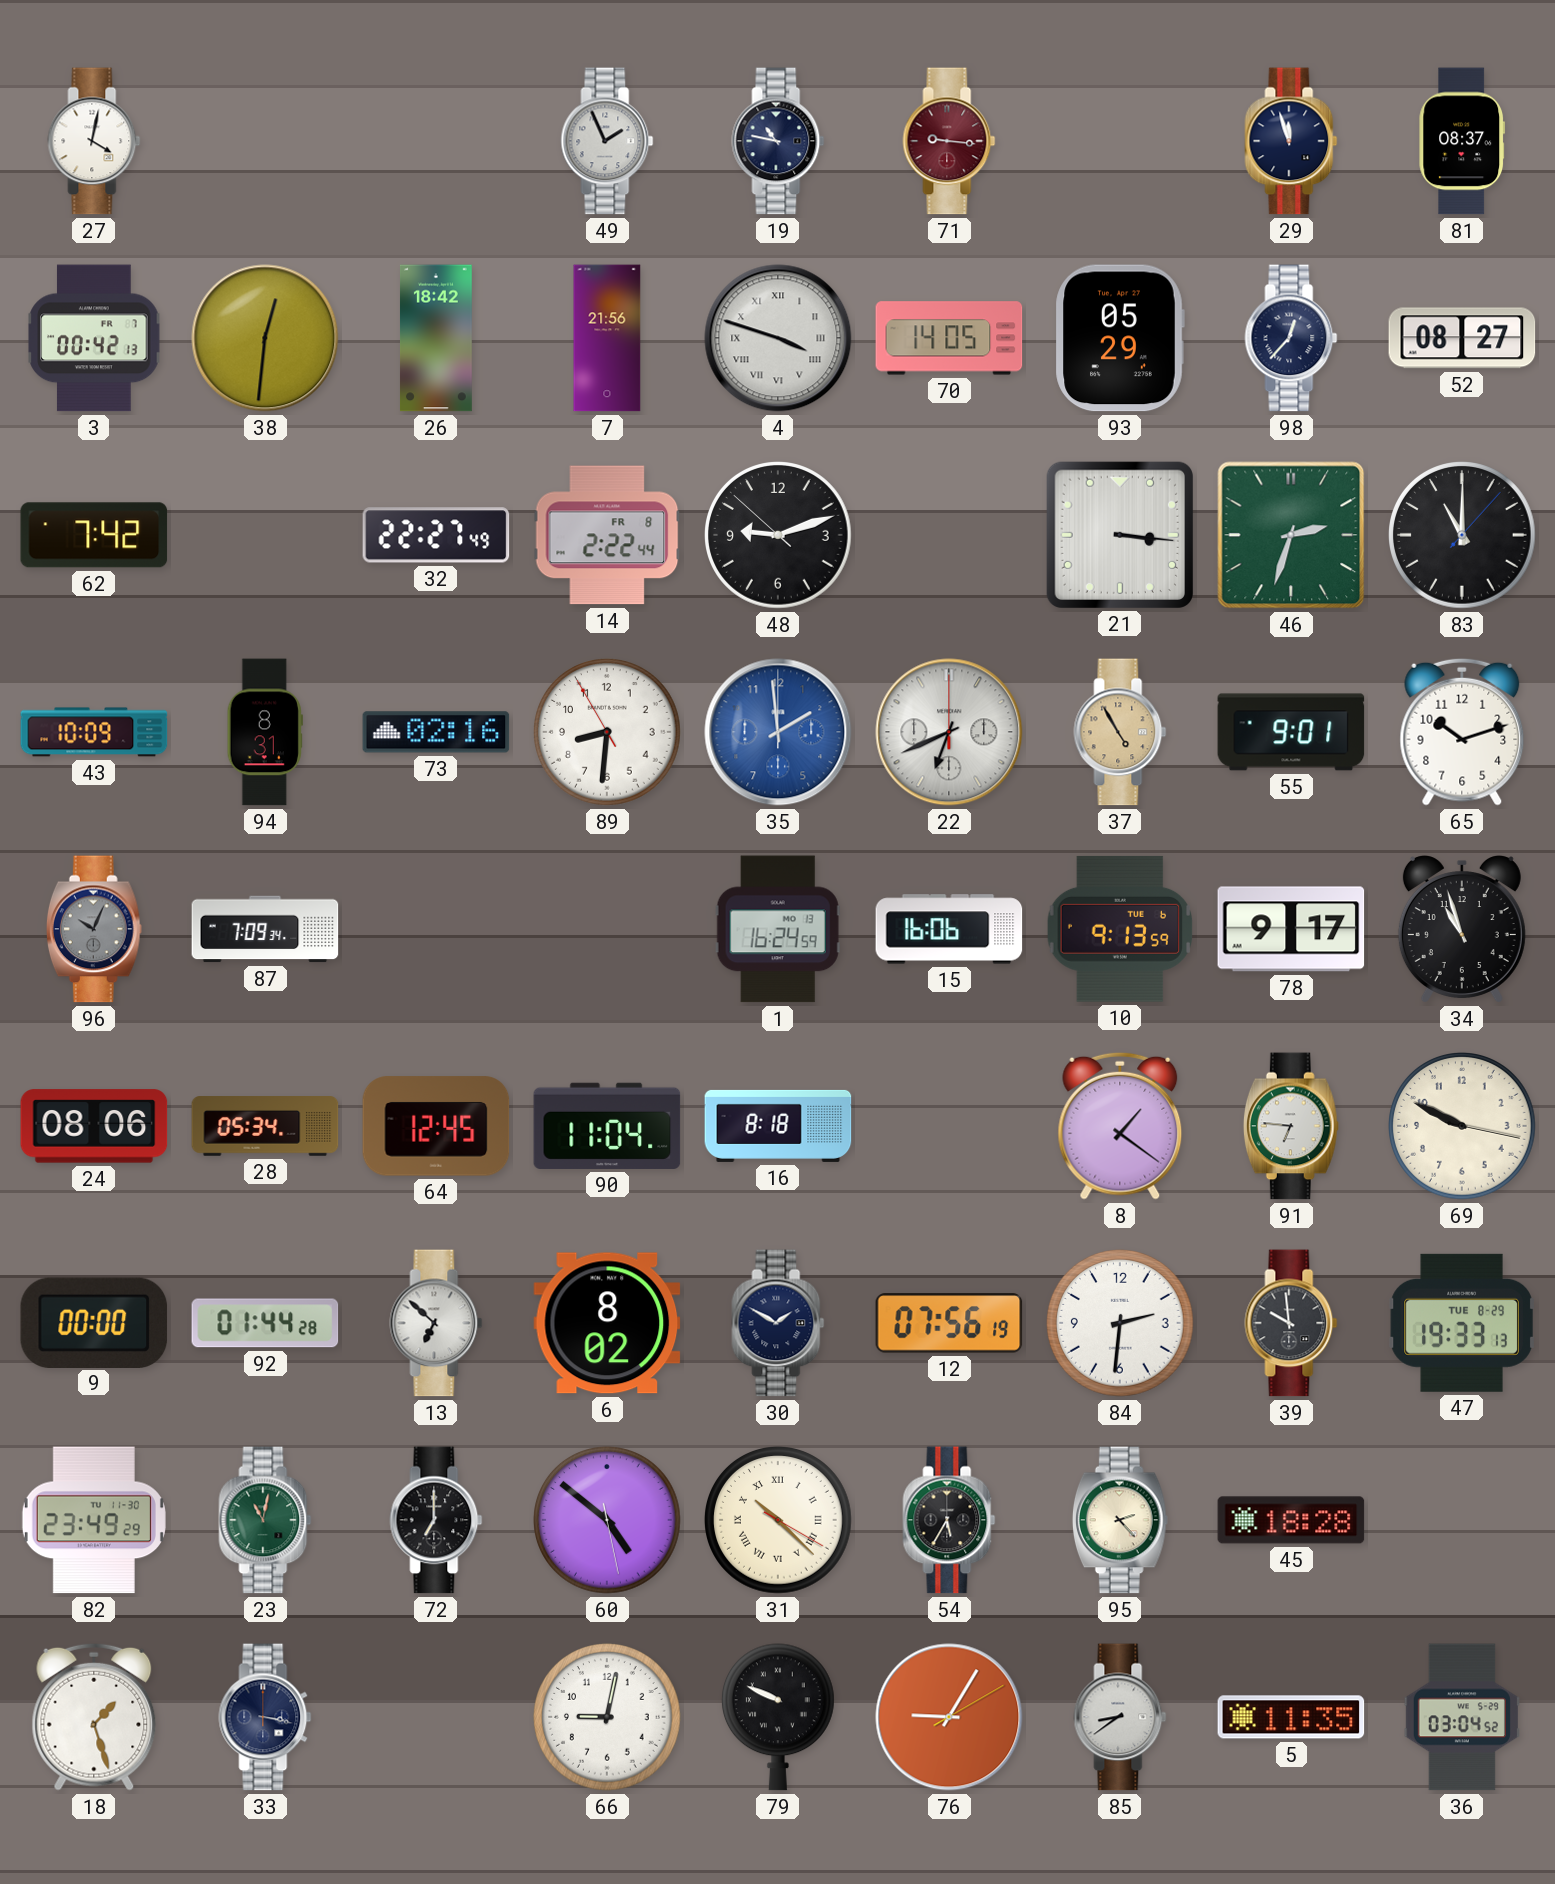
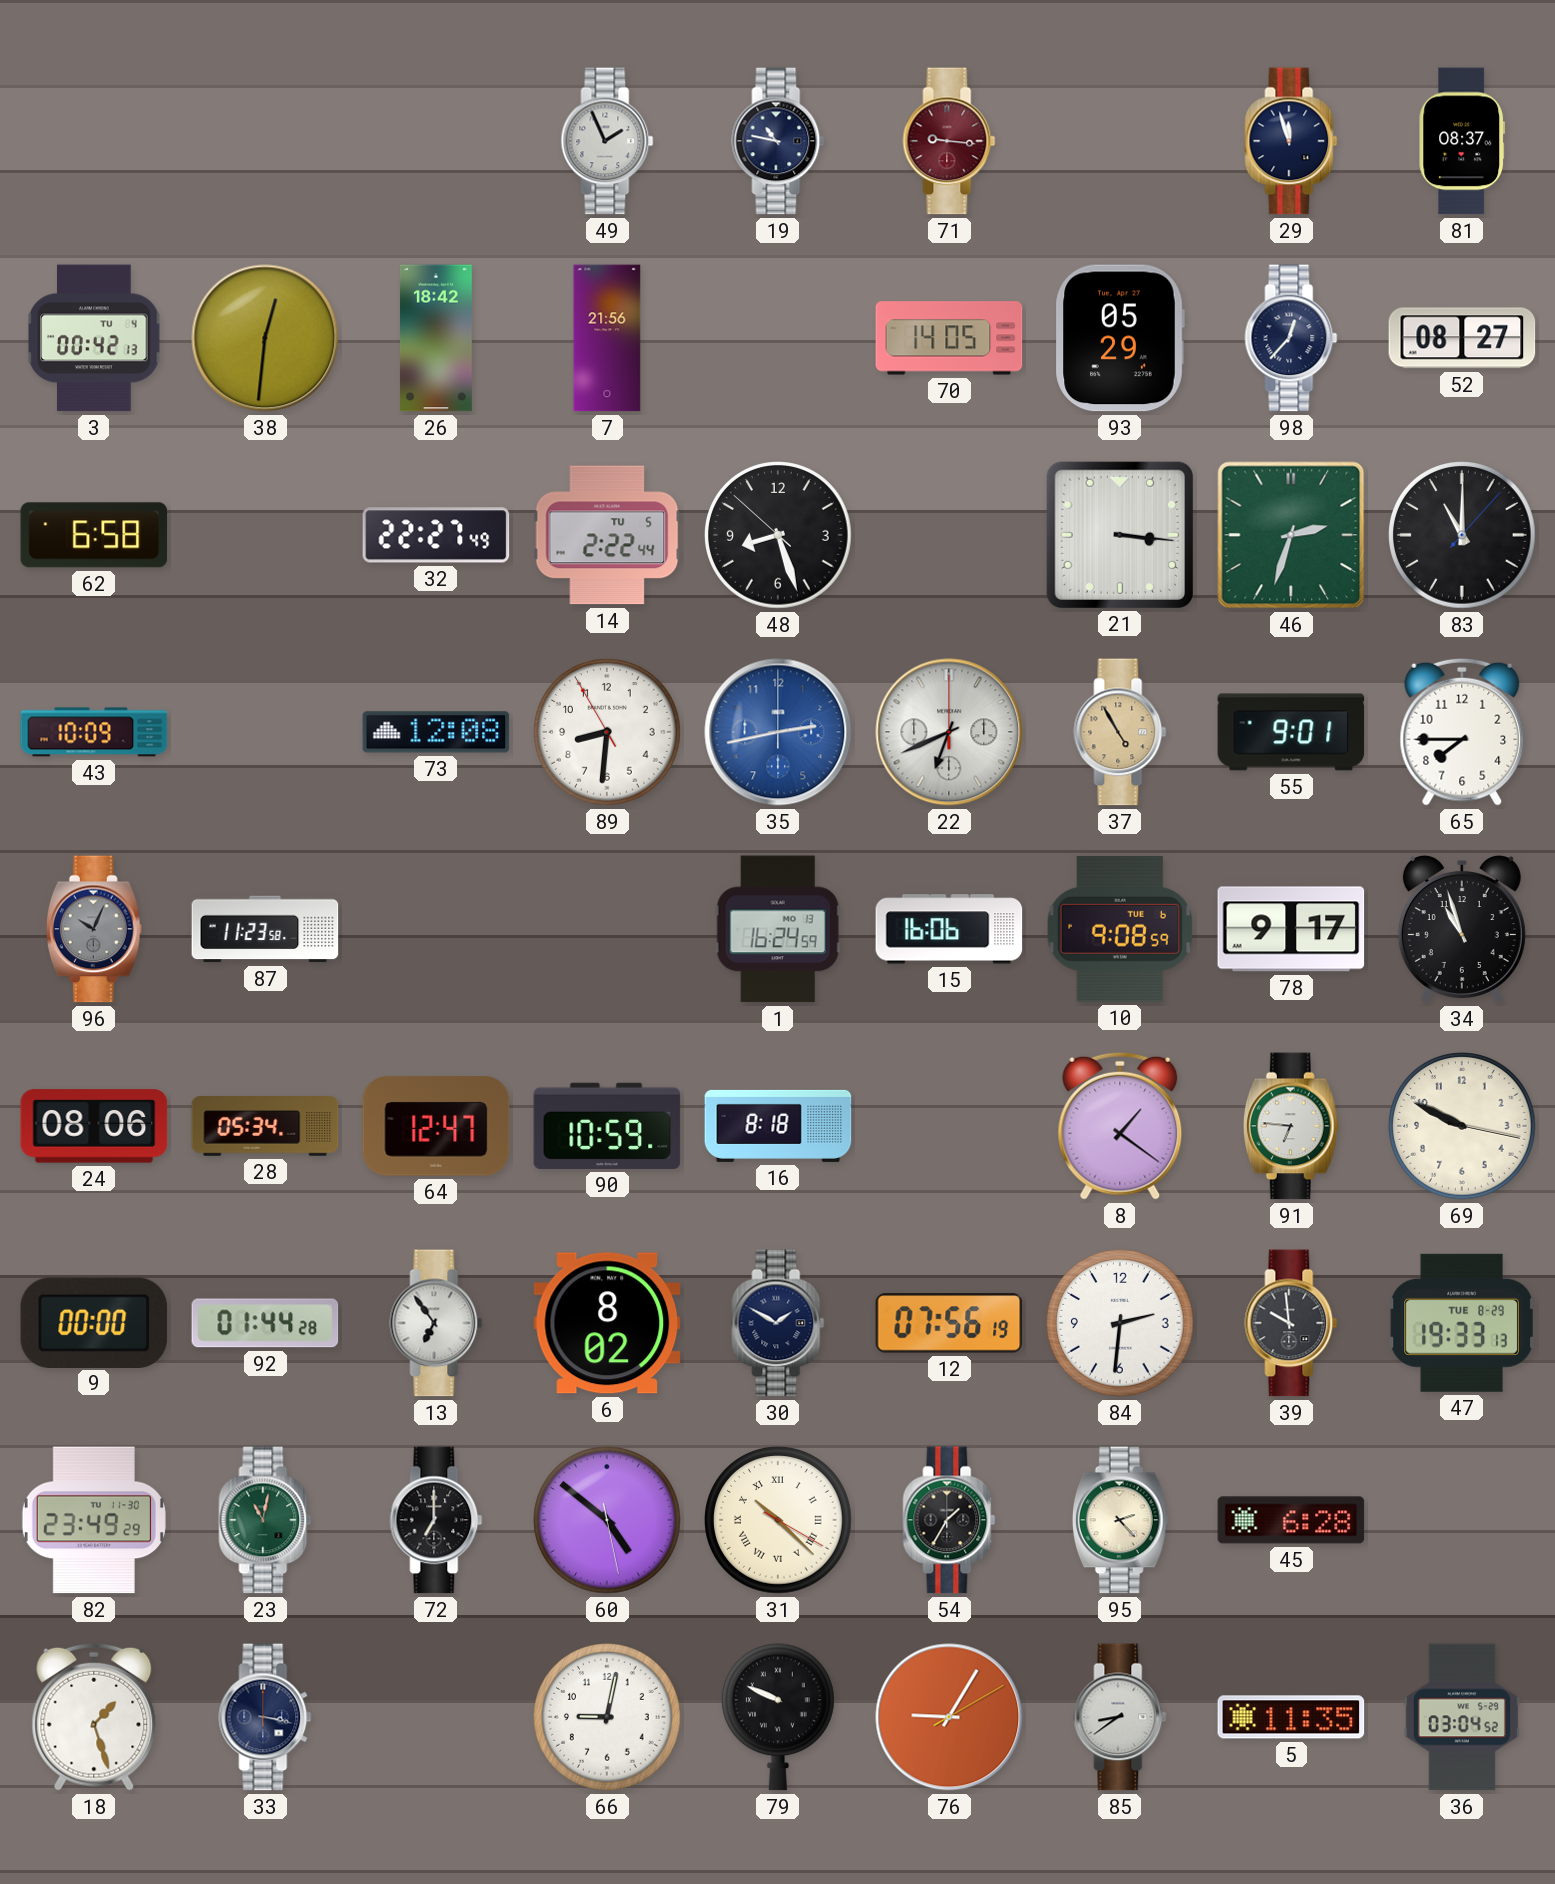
27: 4:02 -> none
3 date: FR 7 -> TU 4
4: 3:48 -> none
62: 7:42 -> 6:58
14 date: FR 8 -> TU 5
48: 9:11 -> 8:26
94: 8:31 -> none
73: 02:16 -> 12:08
35: 1:59 -> 2:43
65: 10:12 -> 7:45
87: 7:09 -> 11:23
10: 9:13 -> 9:08
64: 12:45 -> 12:47
90: 11:04 -> 10:59
13: 6:52 -> 6:54
54: 5:35 -> 1:35
45: 18:28 -> 6:28
